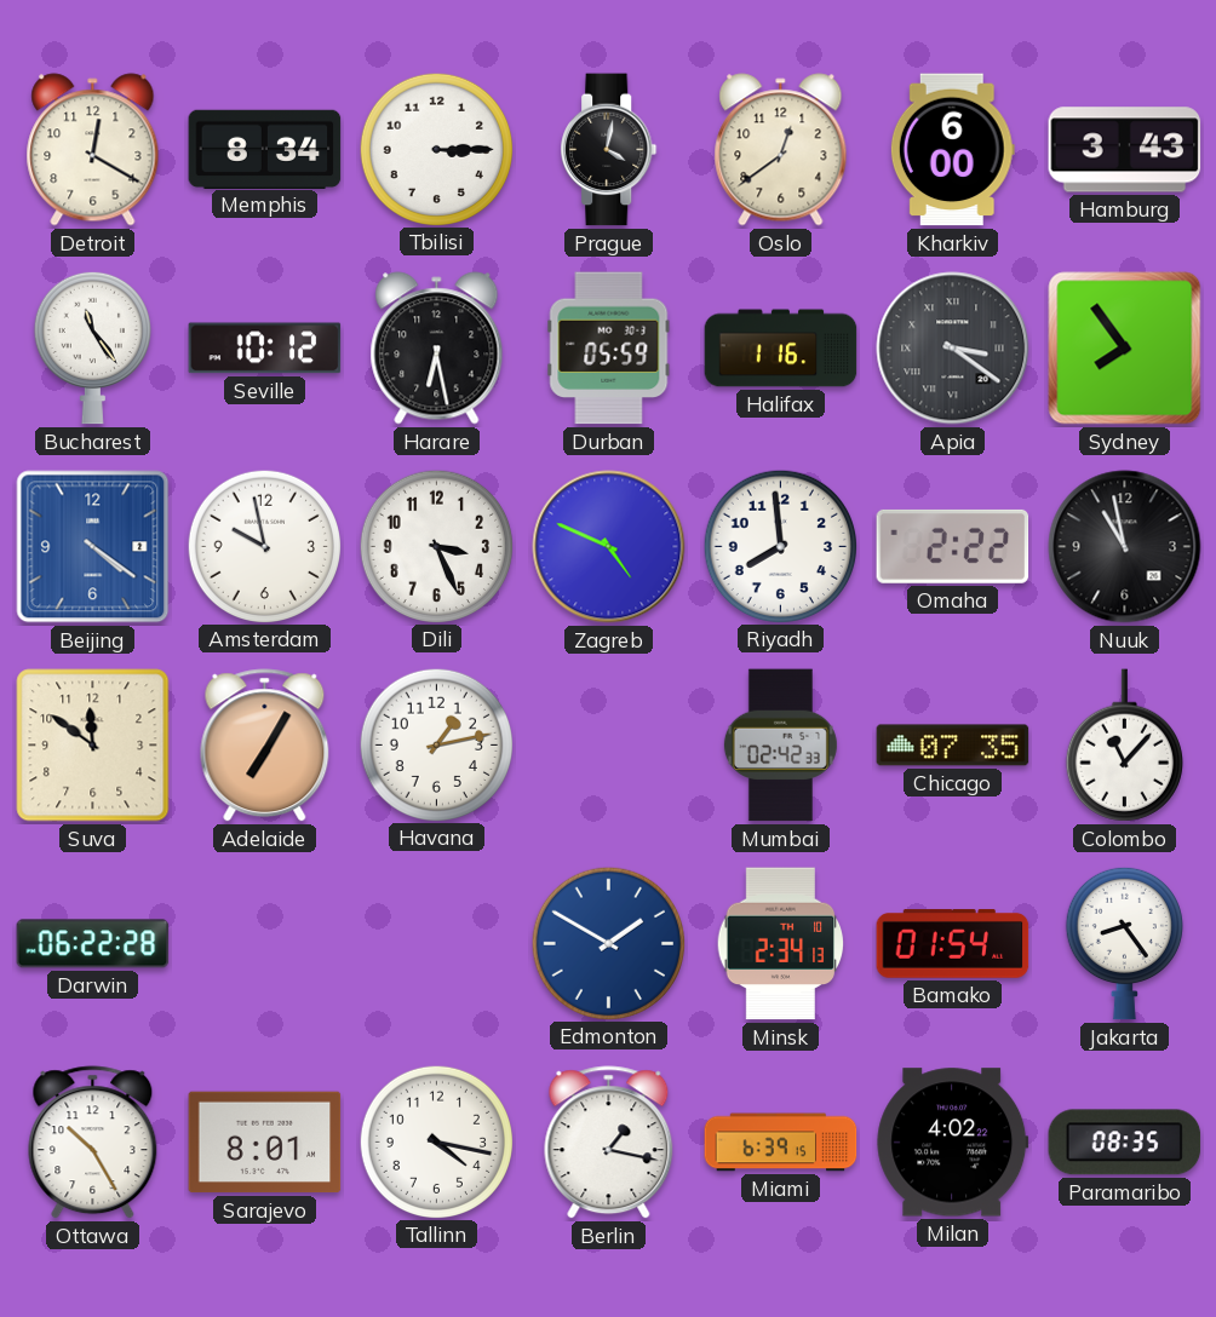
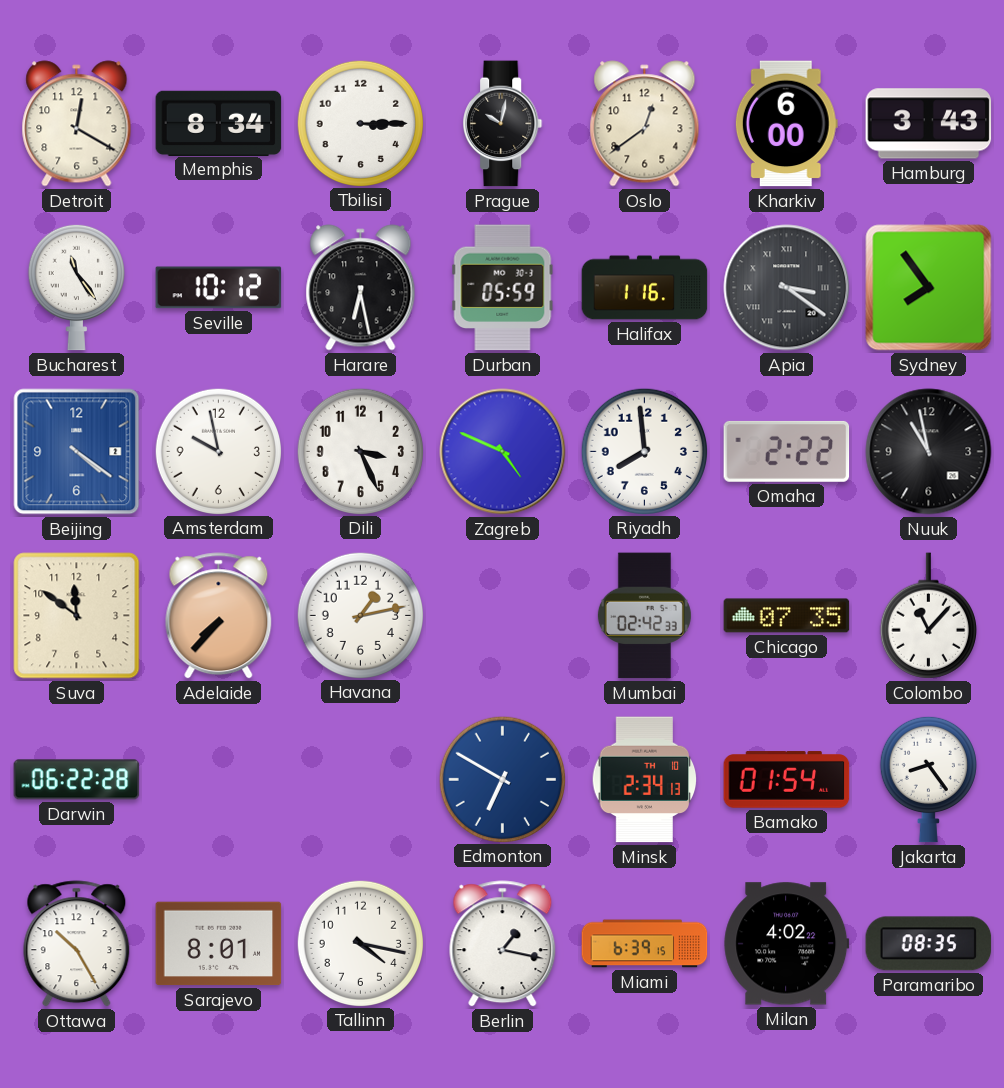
Prague: 4:02 -> 10:02
Adelaide: 7:05 -> 7:37
Edmonton: 1:50 -> 6:50
